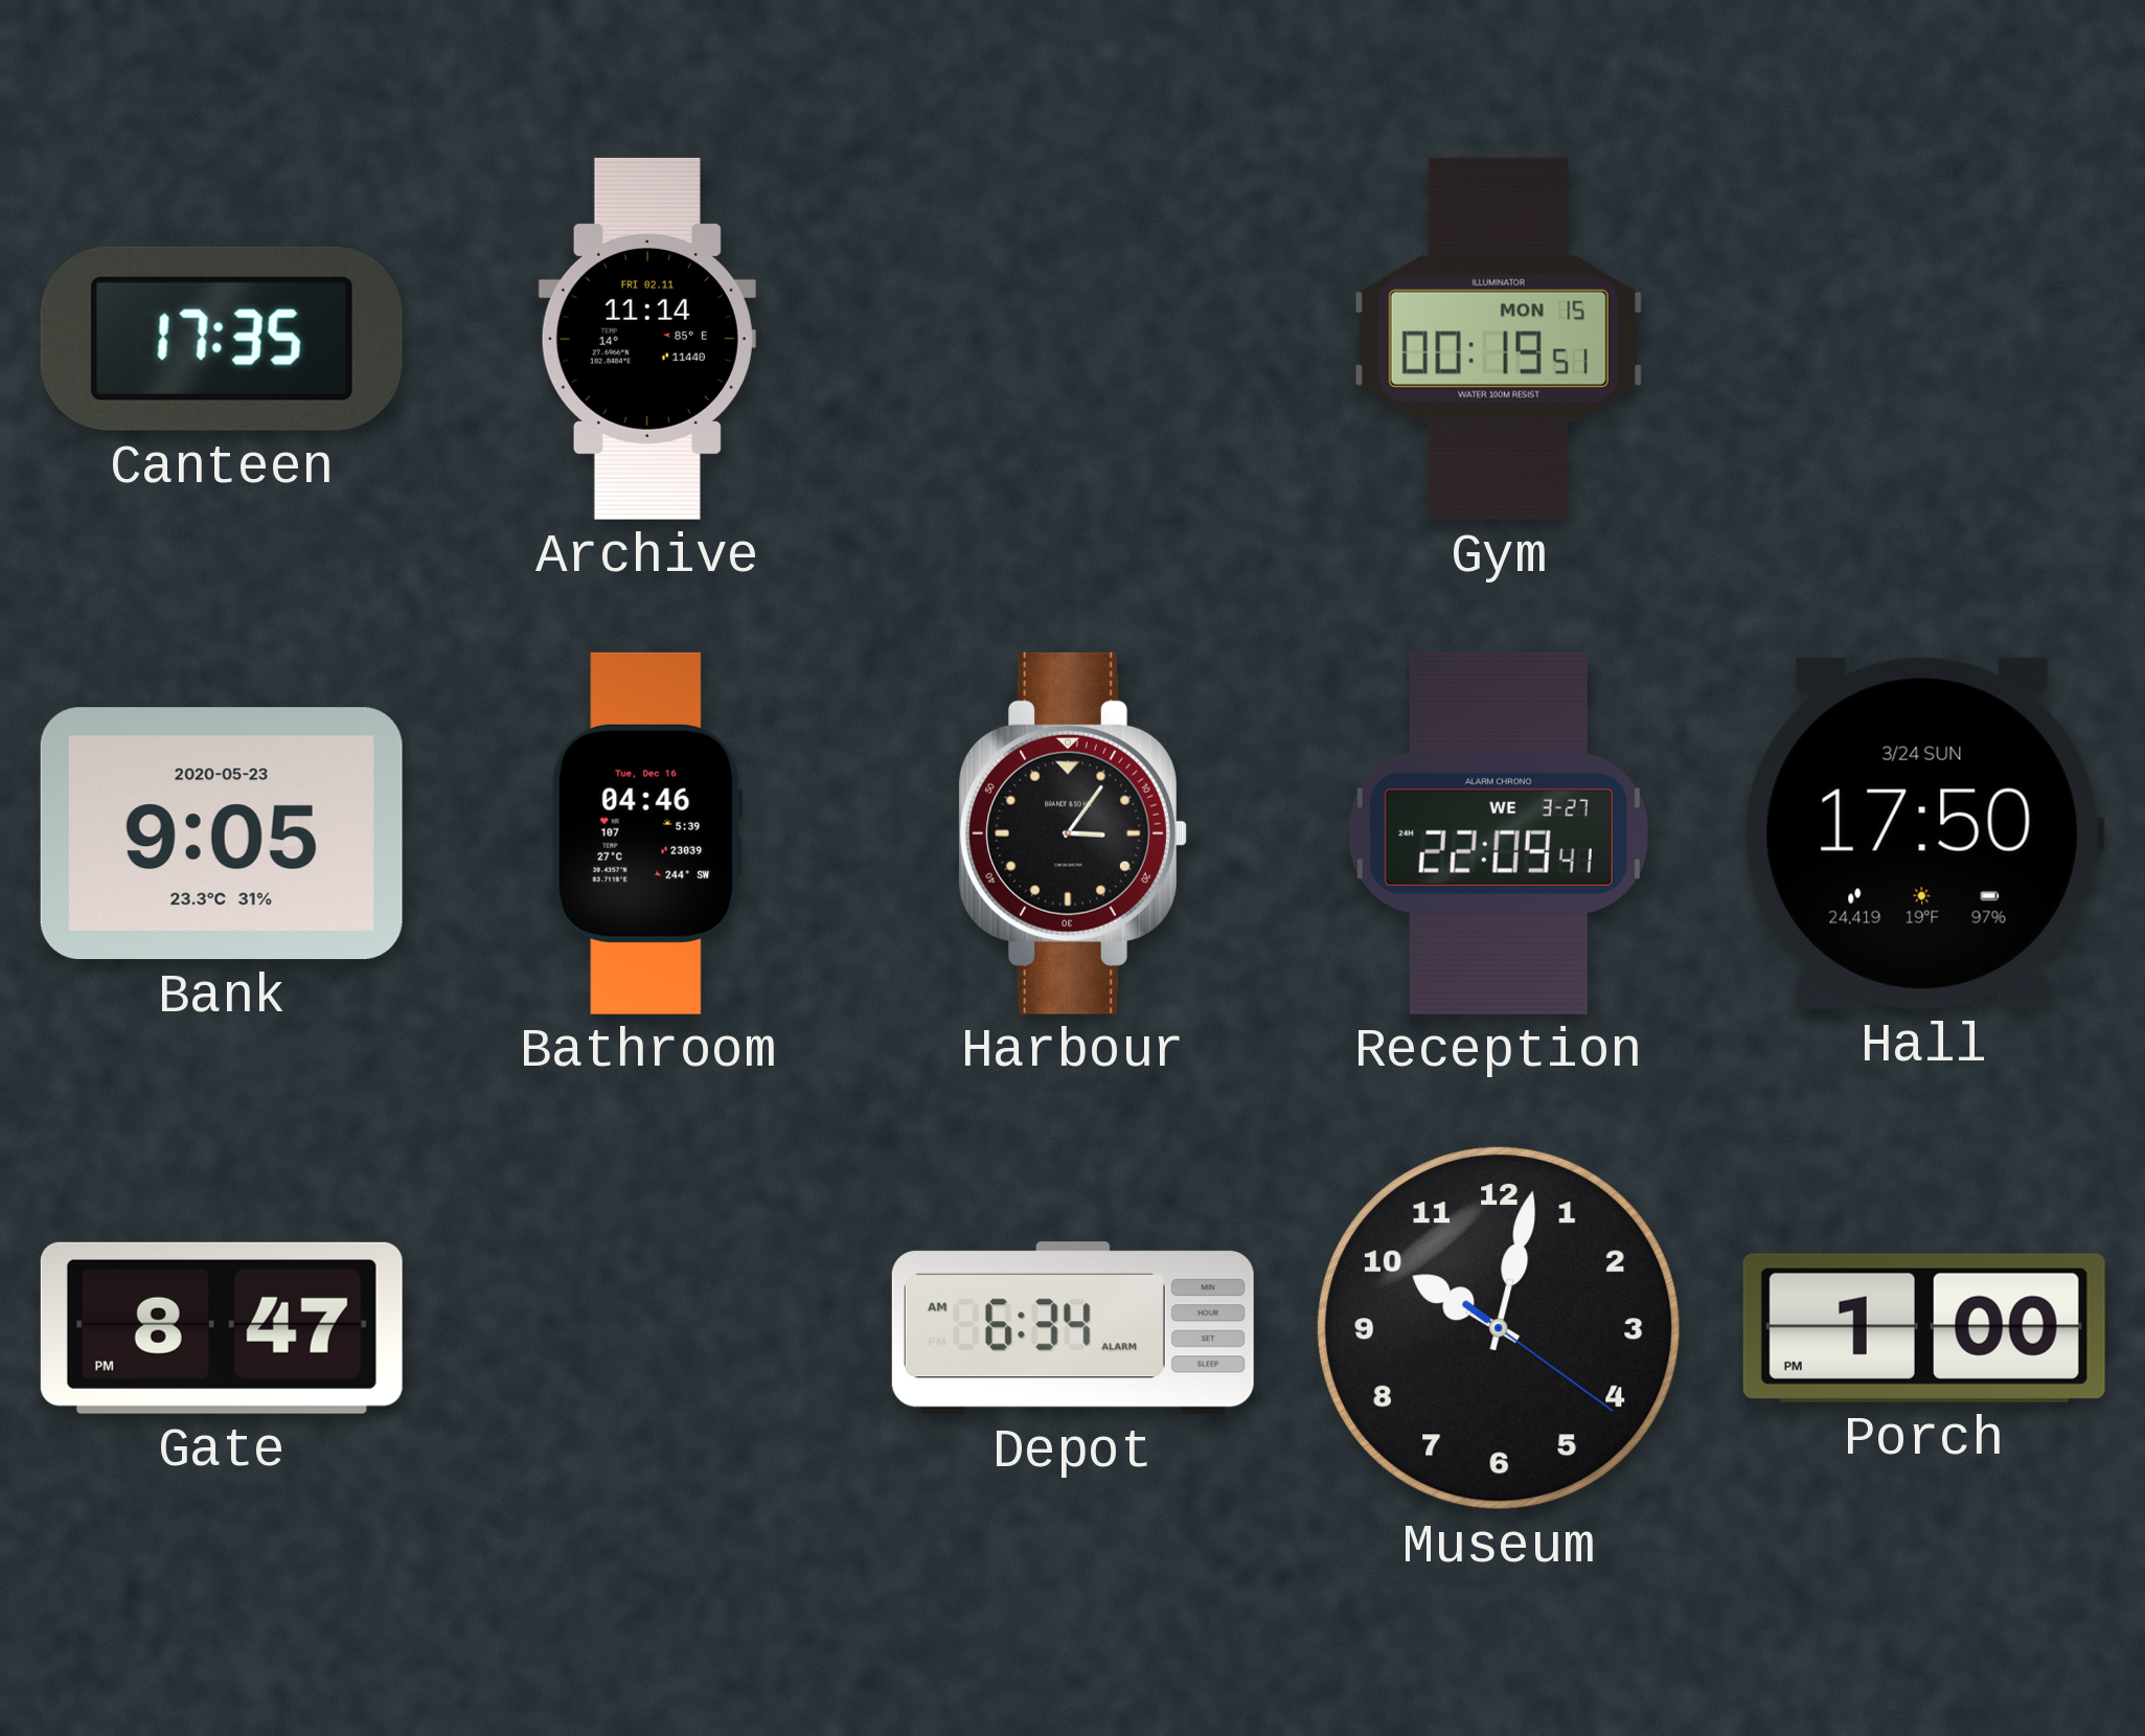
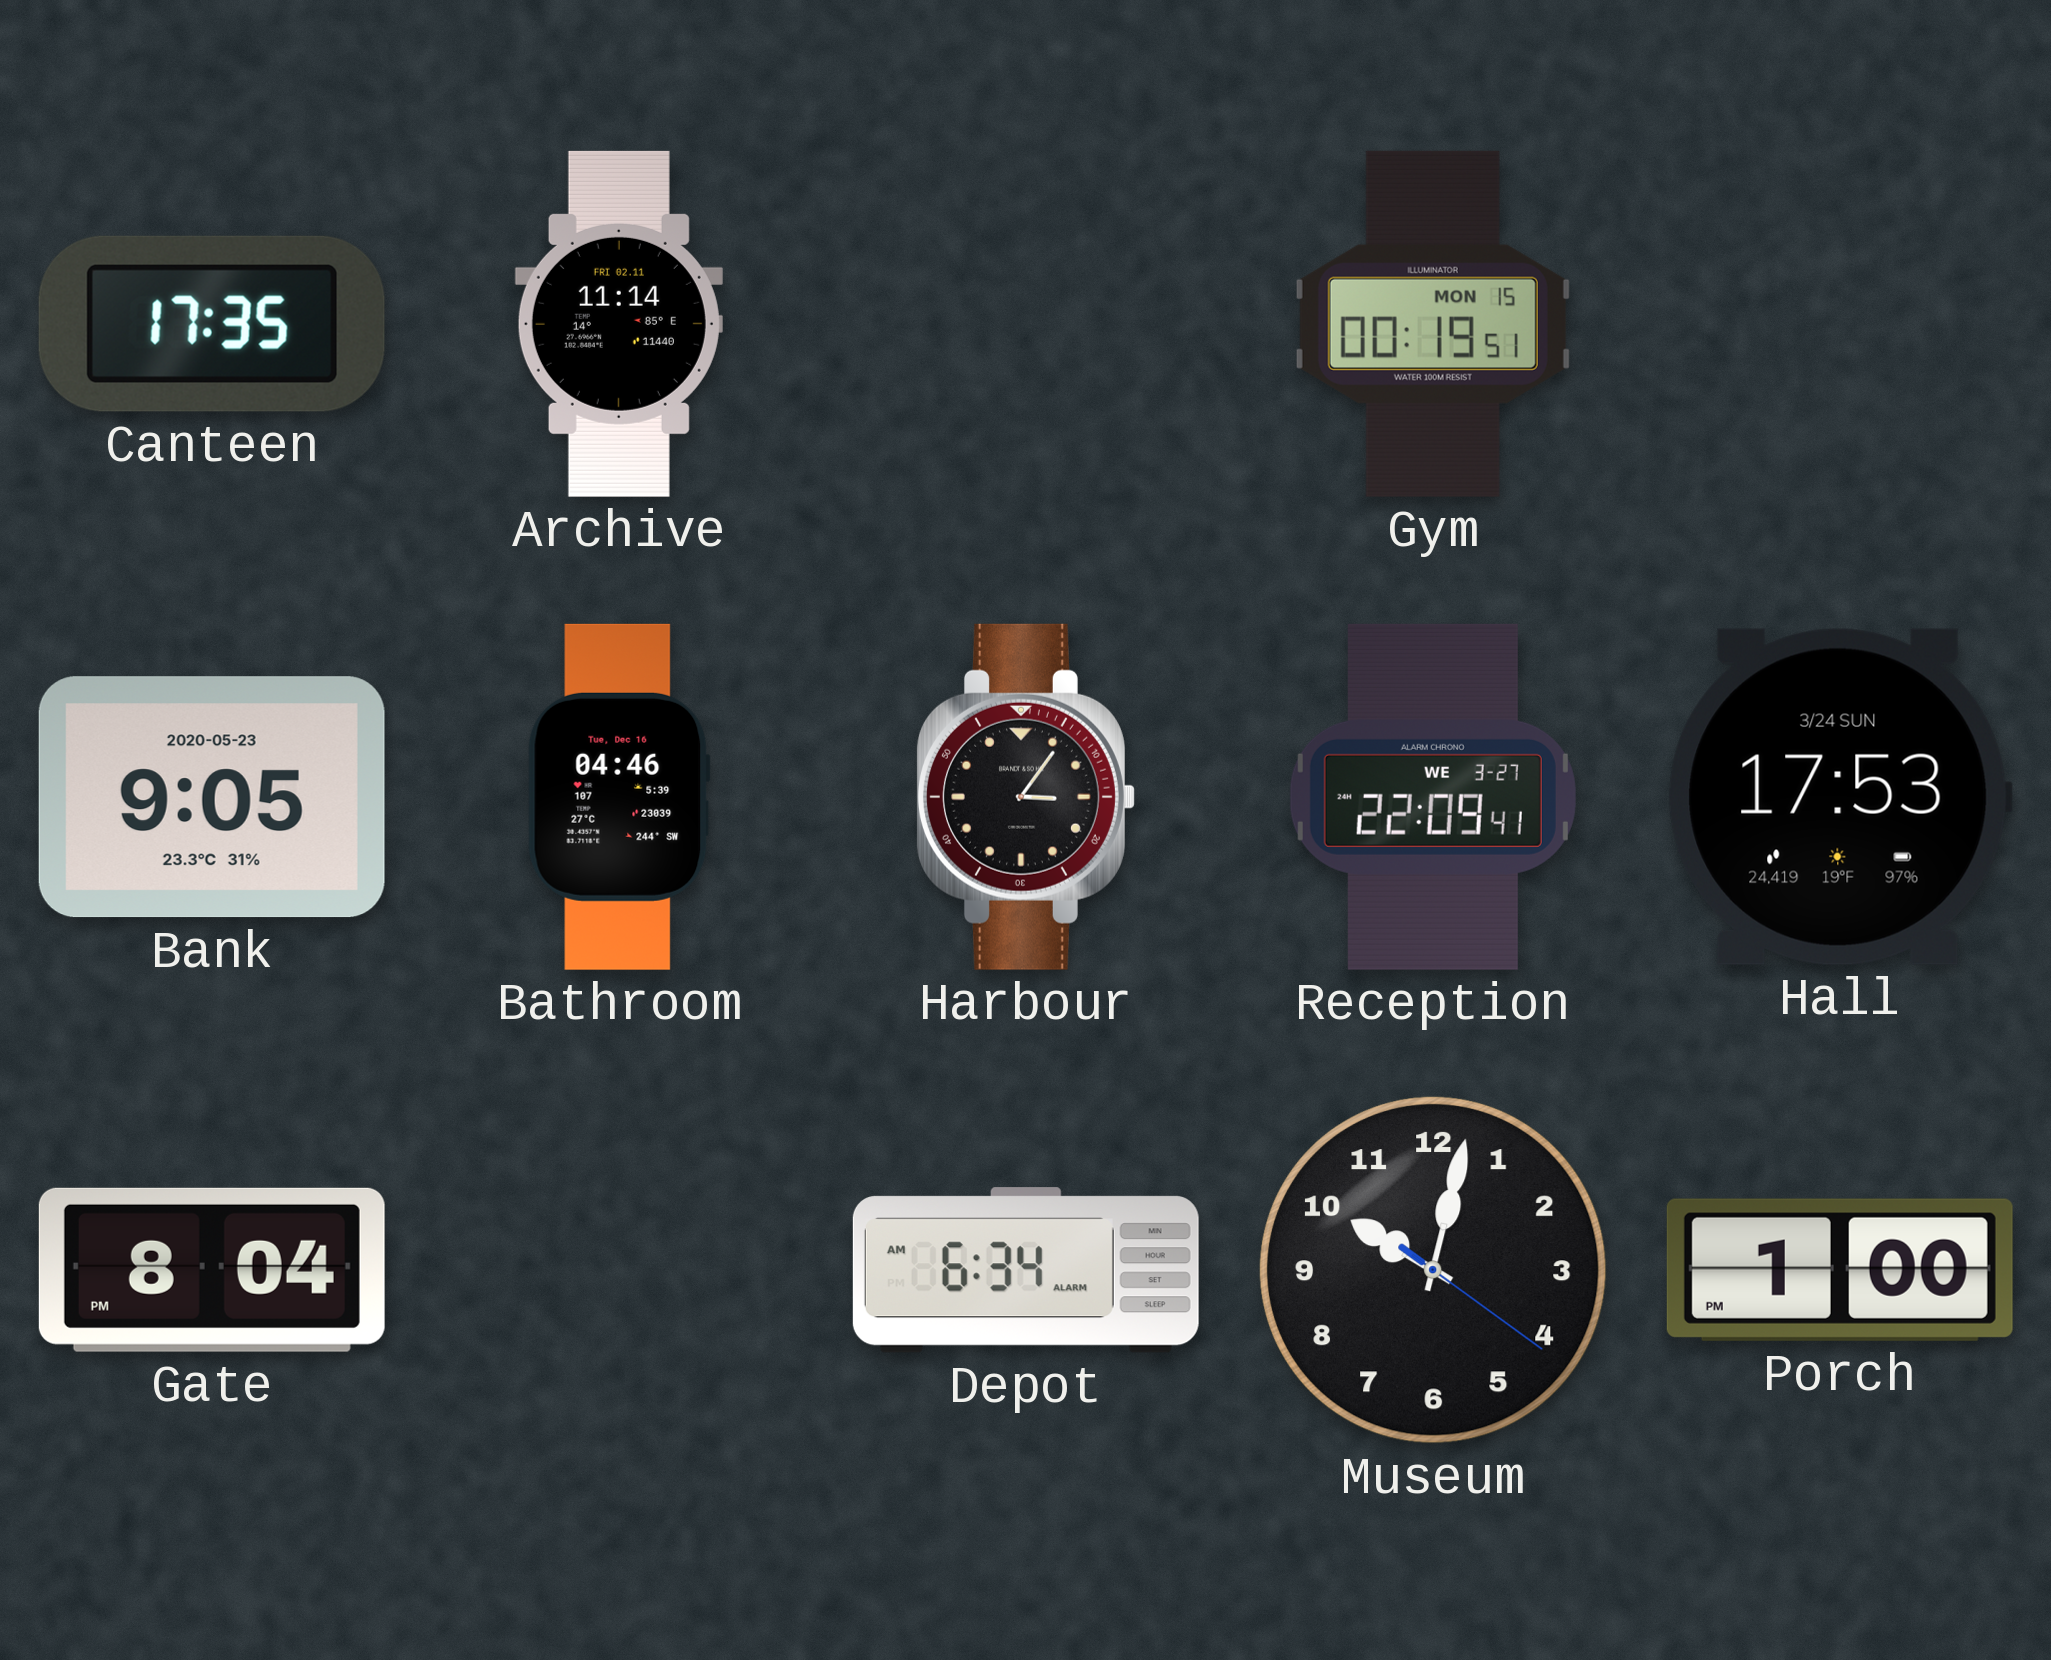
Hall: 17:50 -> 17:53
Gate: 8:47 -> 8:04
